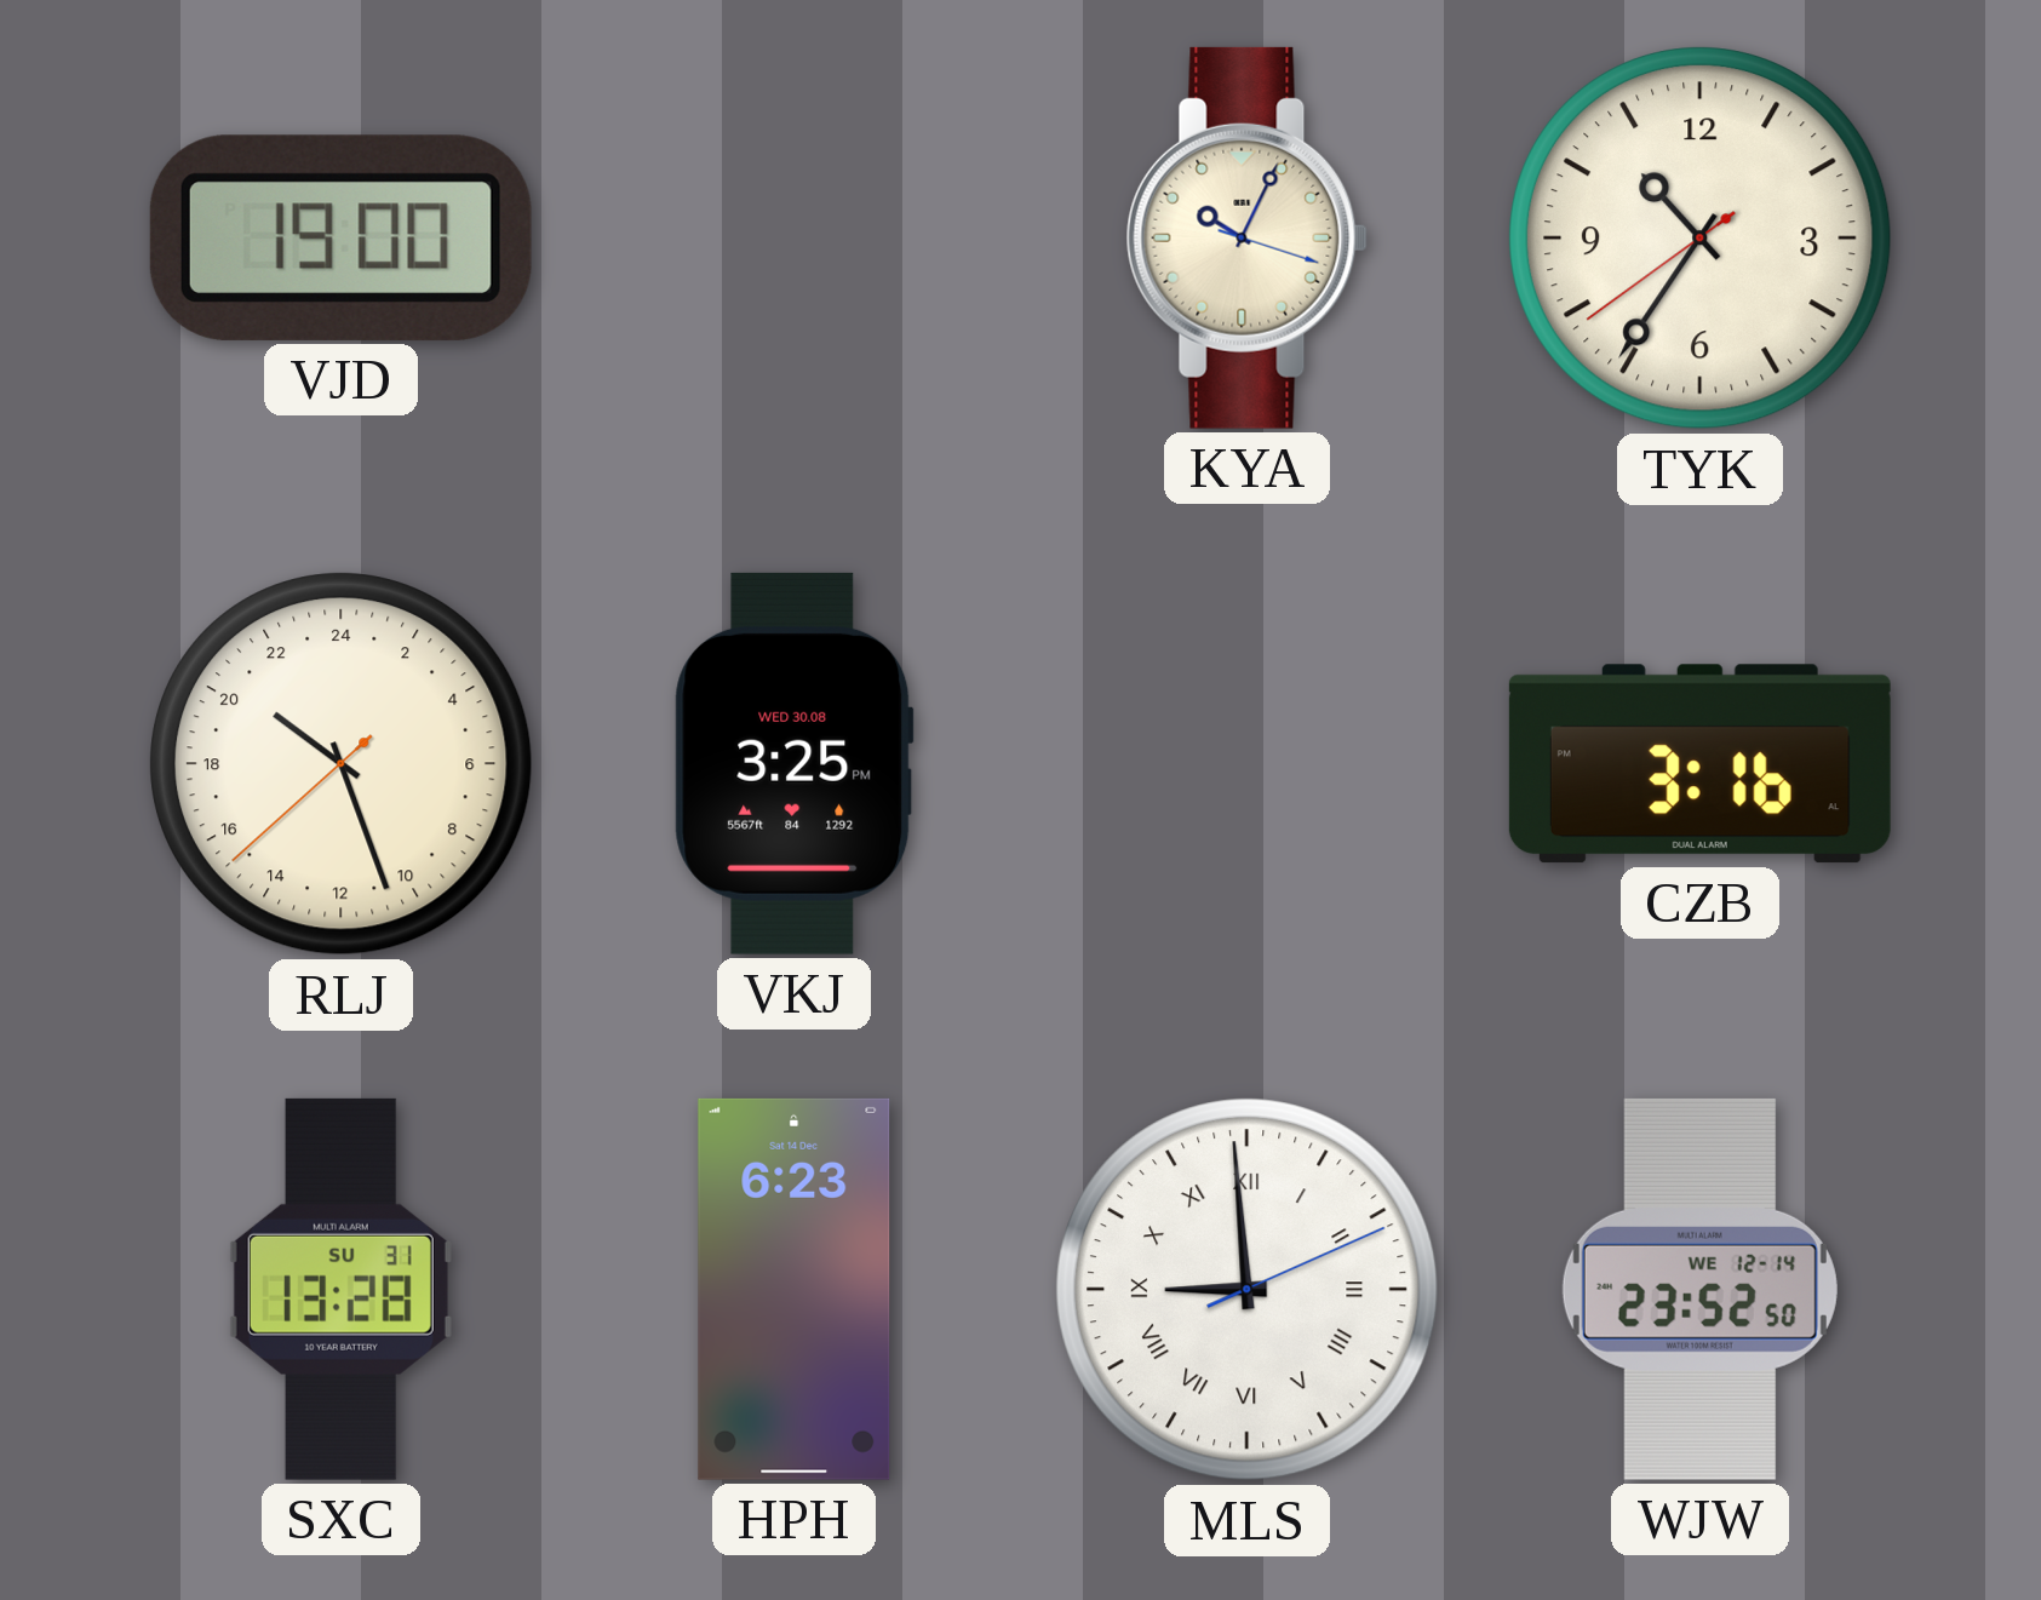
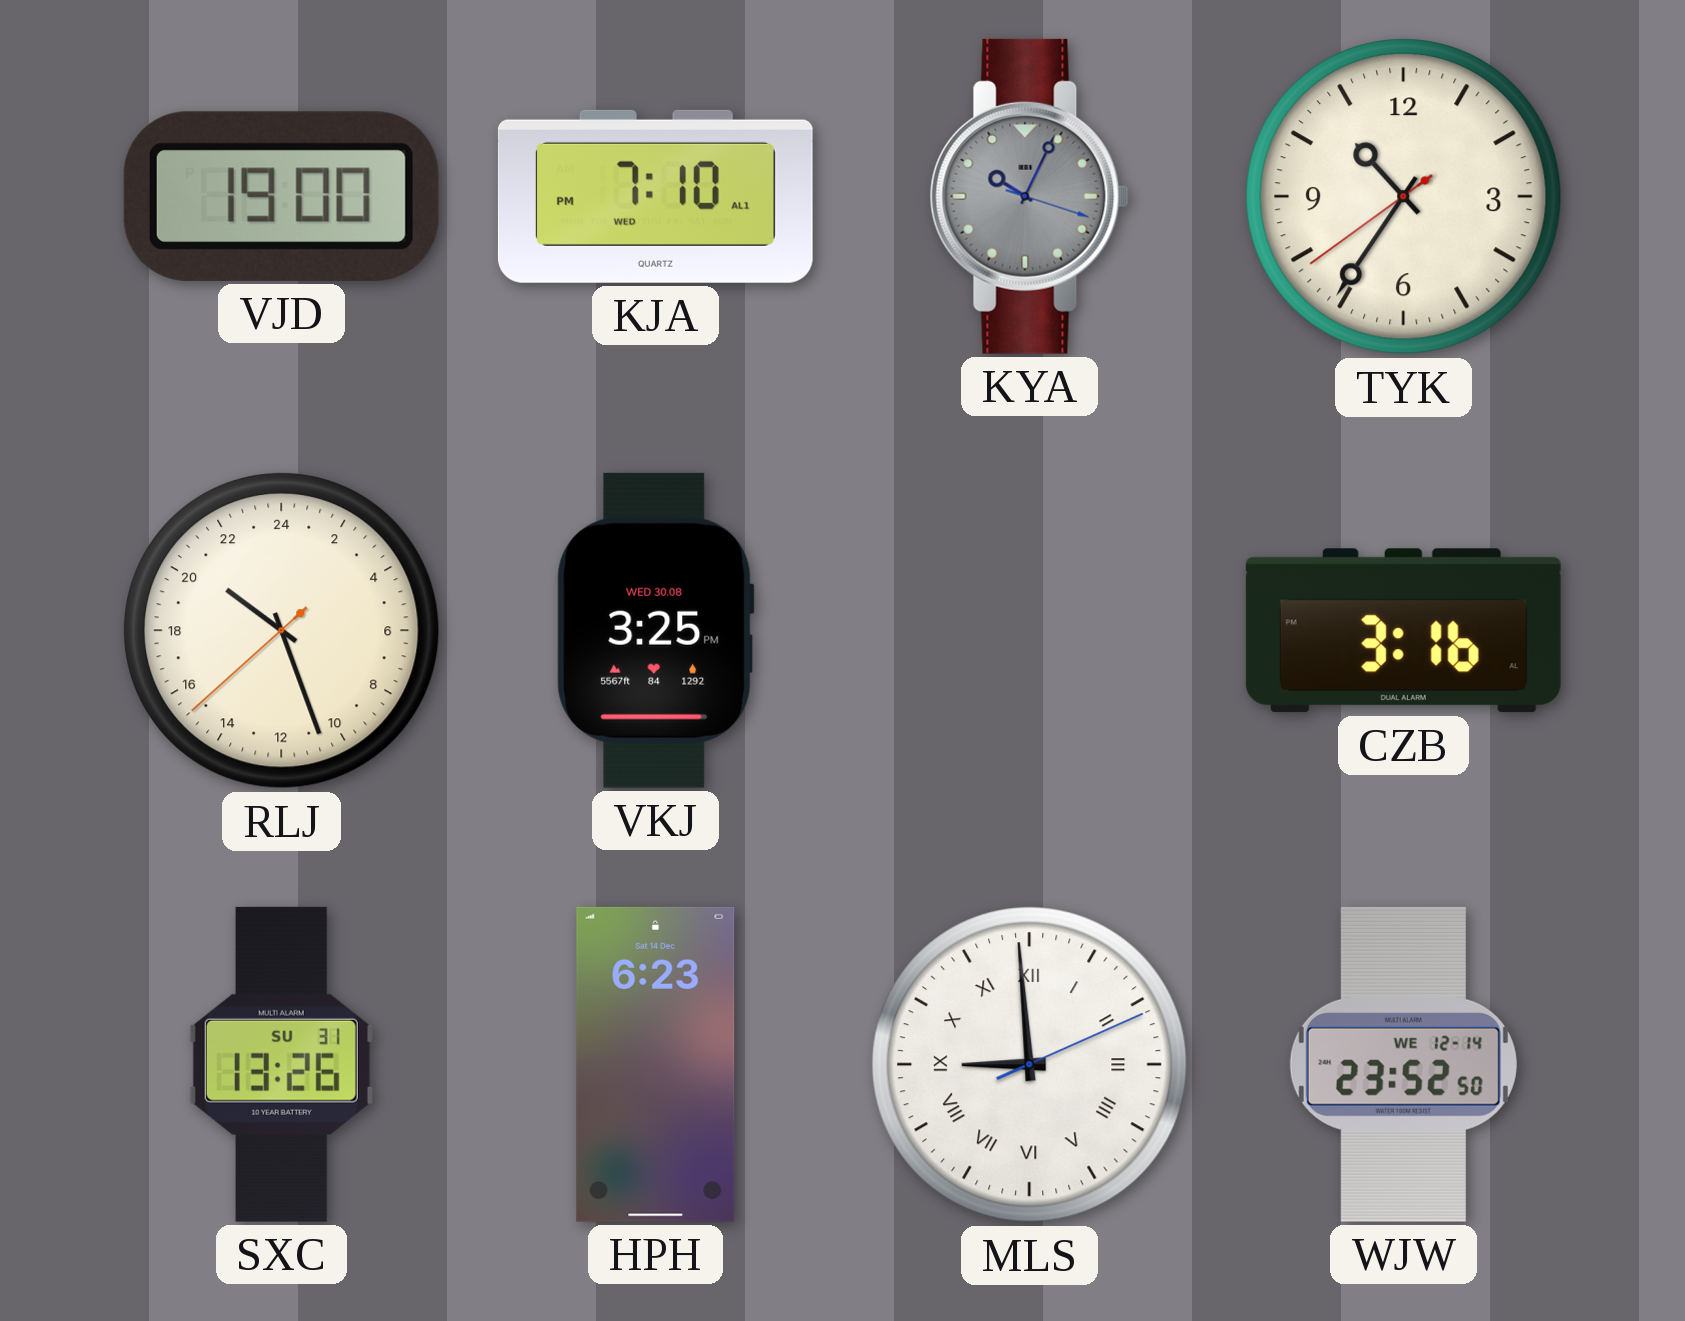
KJA: none -> 7:10
KYA dial: cream -> grey
SXC: 13:28 -> 13:26
